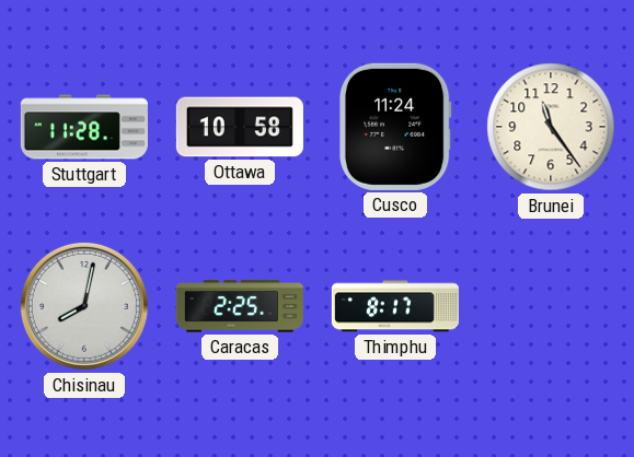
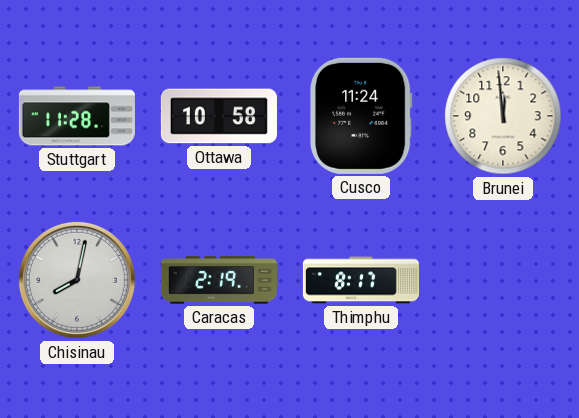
Brunei: 11:24 -> 11:59
Caracas: 2:25 -> 2:19
